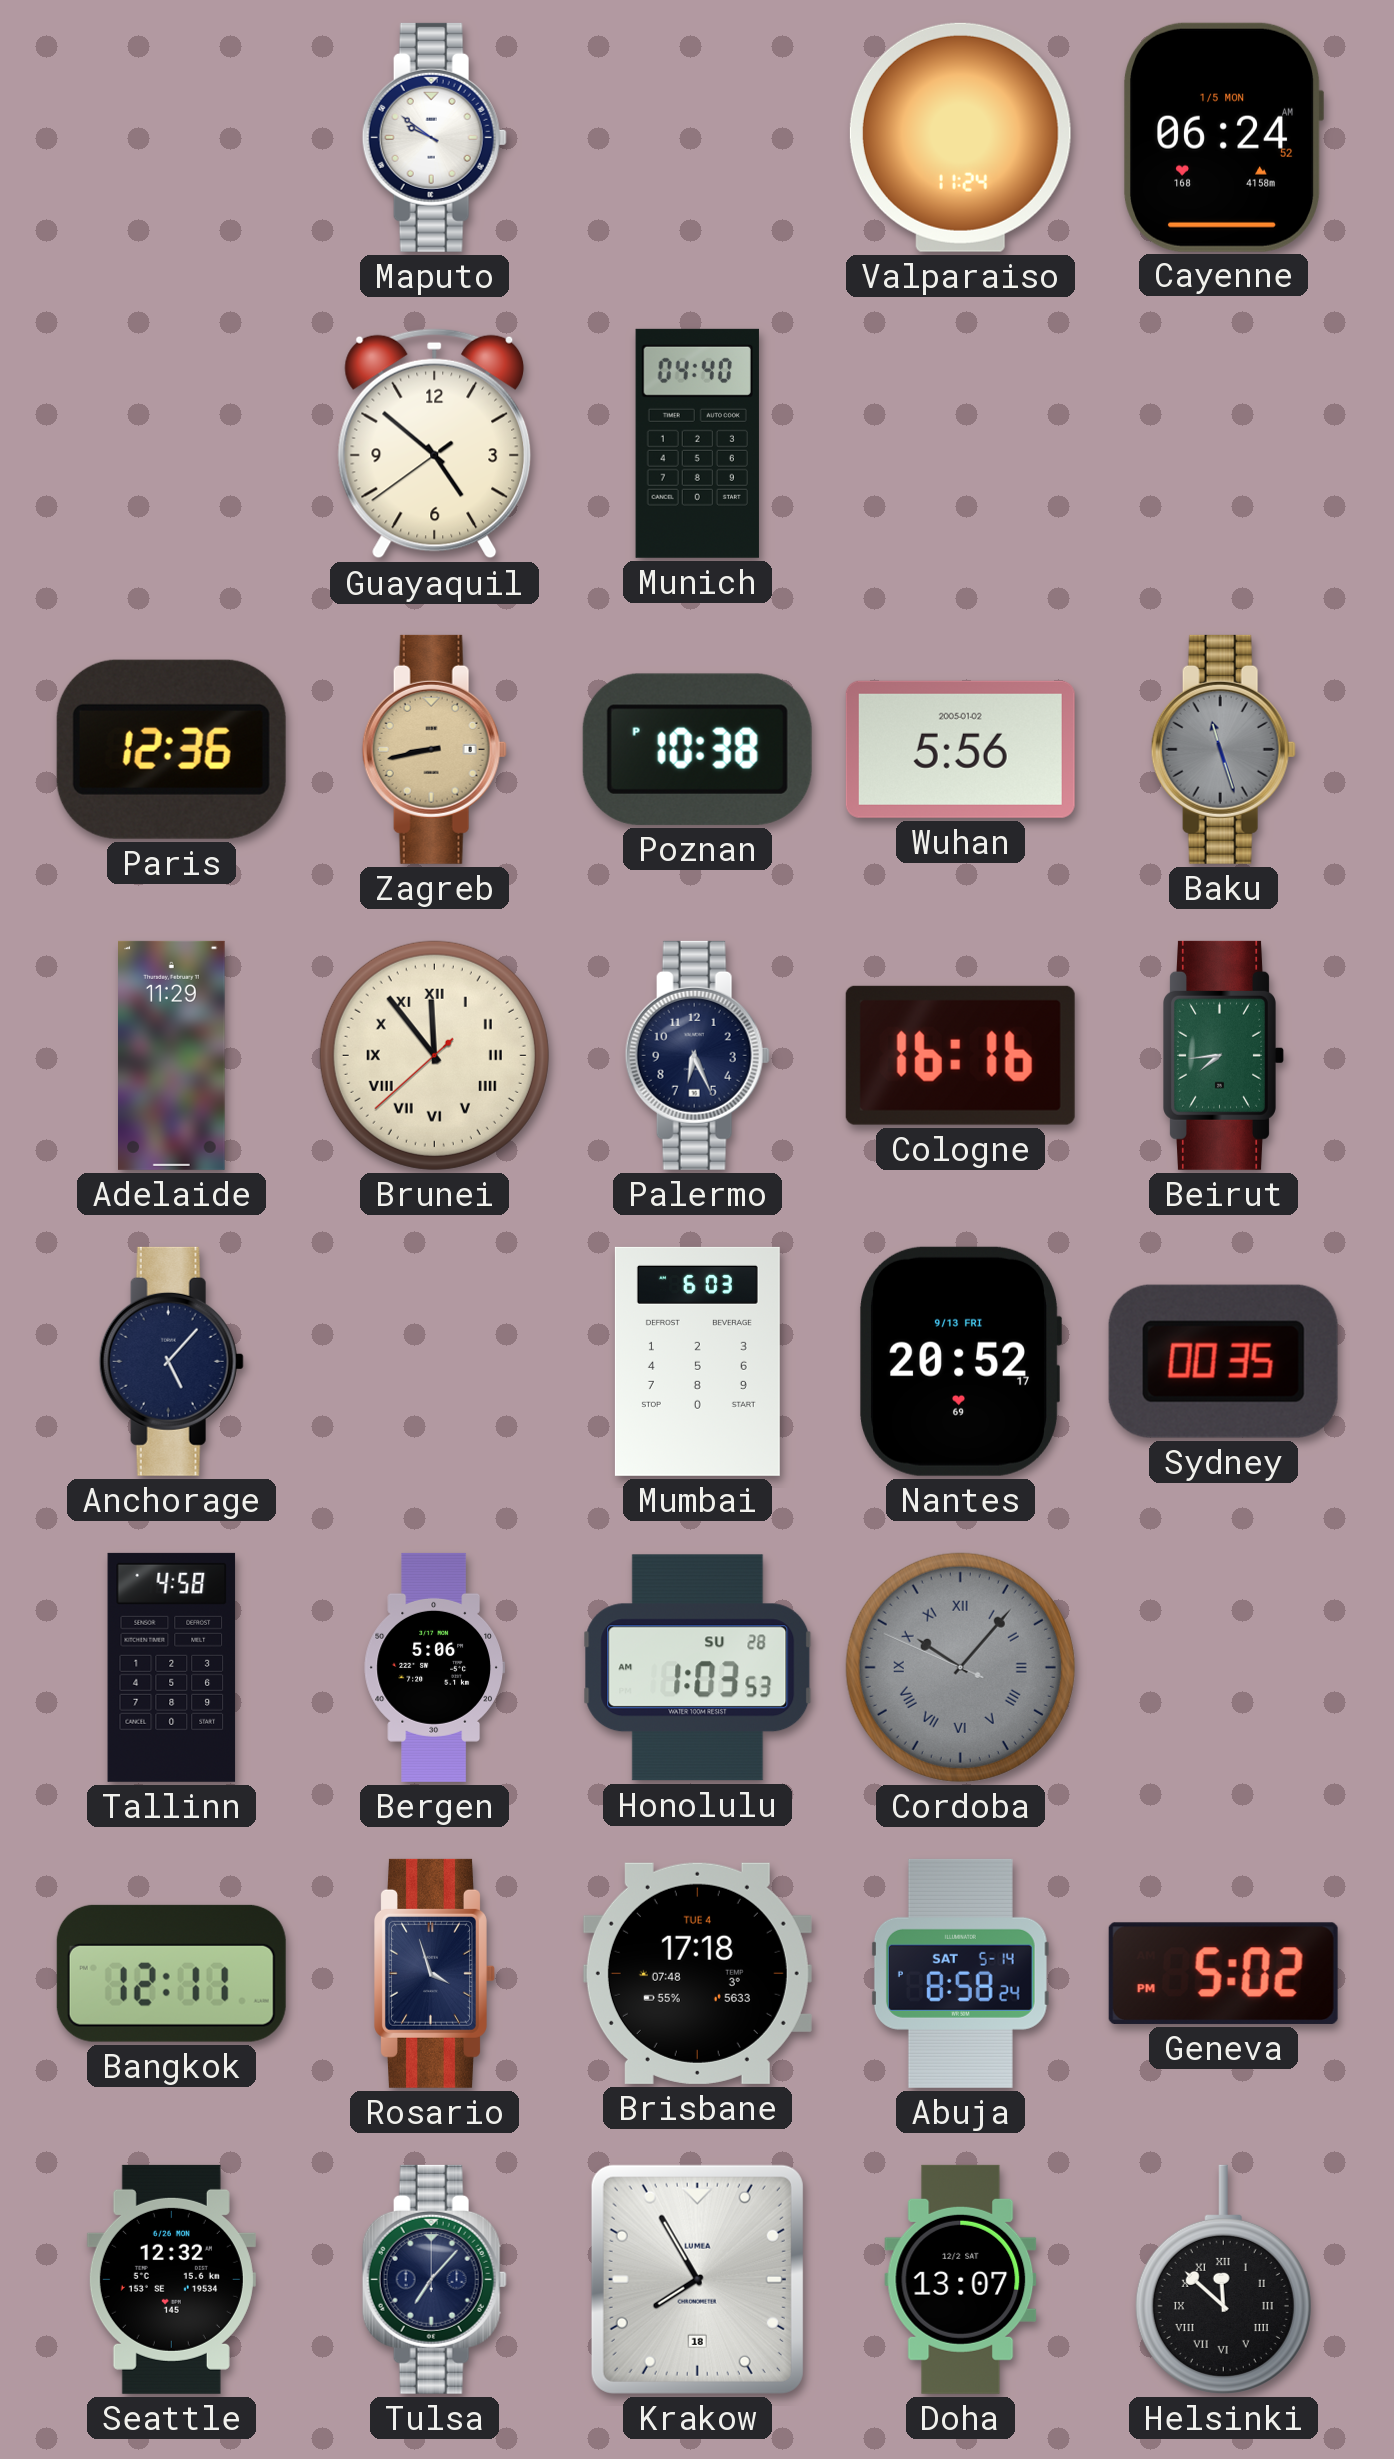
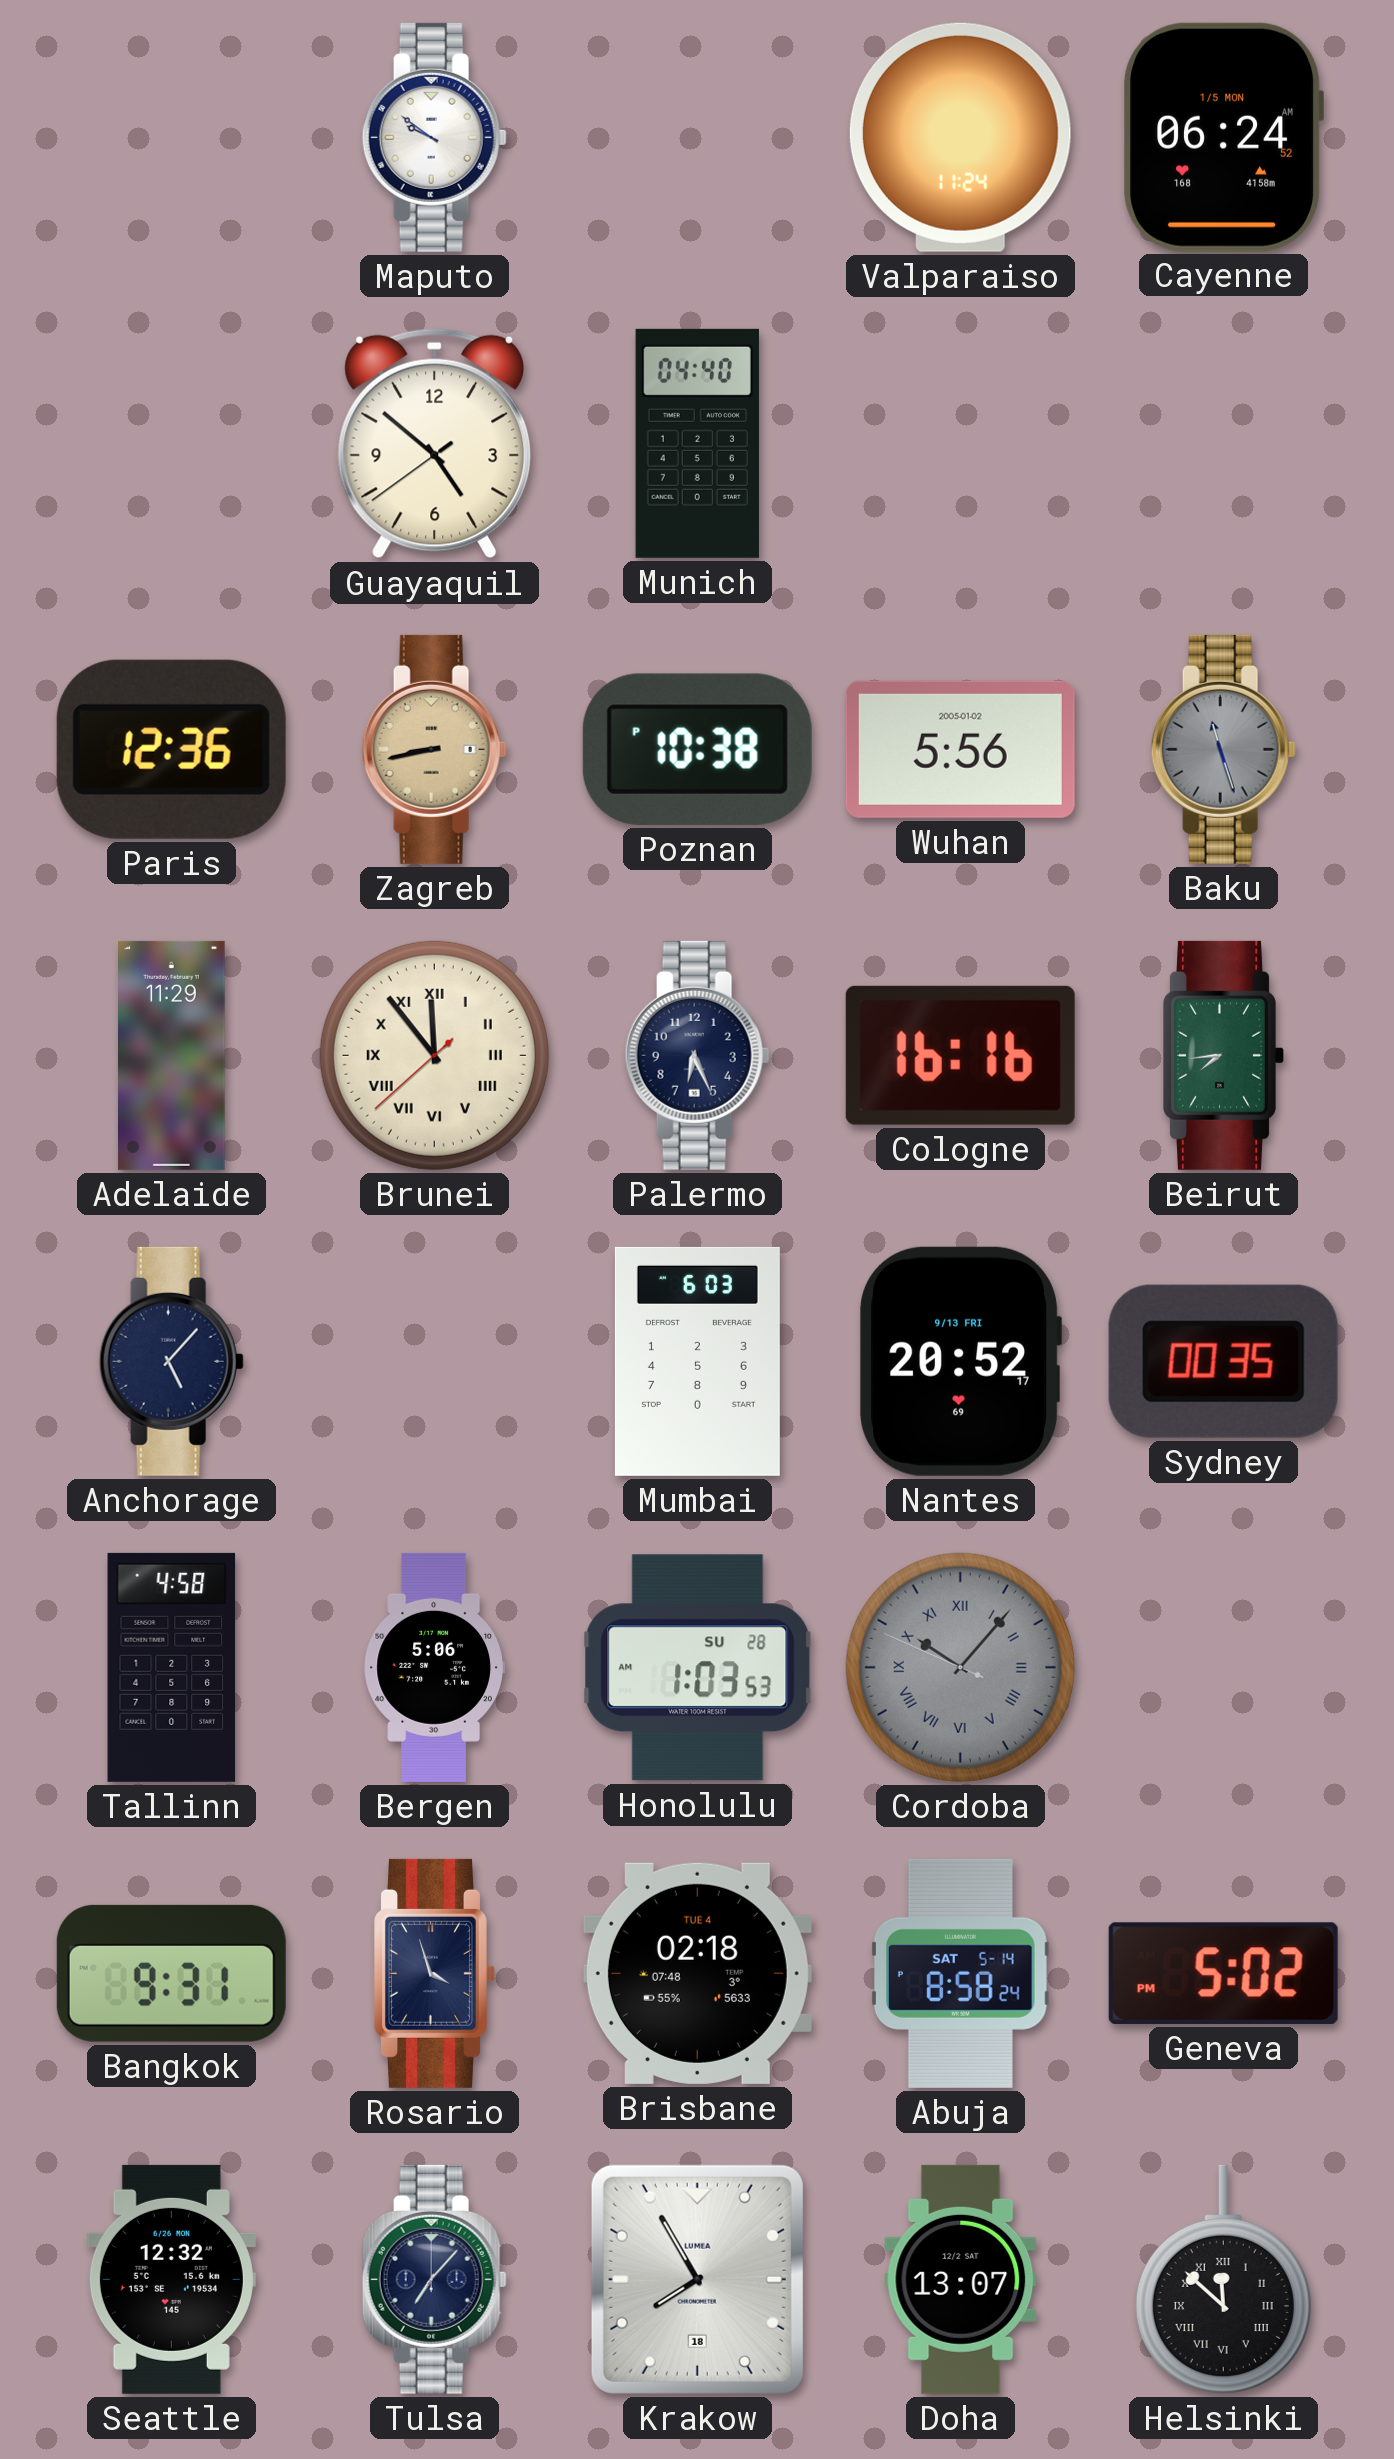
Bangkok: 12:11 -> 9:31
Brisbane: 17:18 -> 02:18
